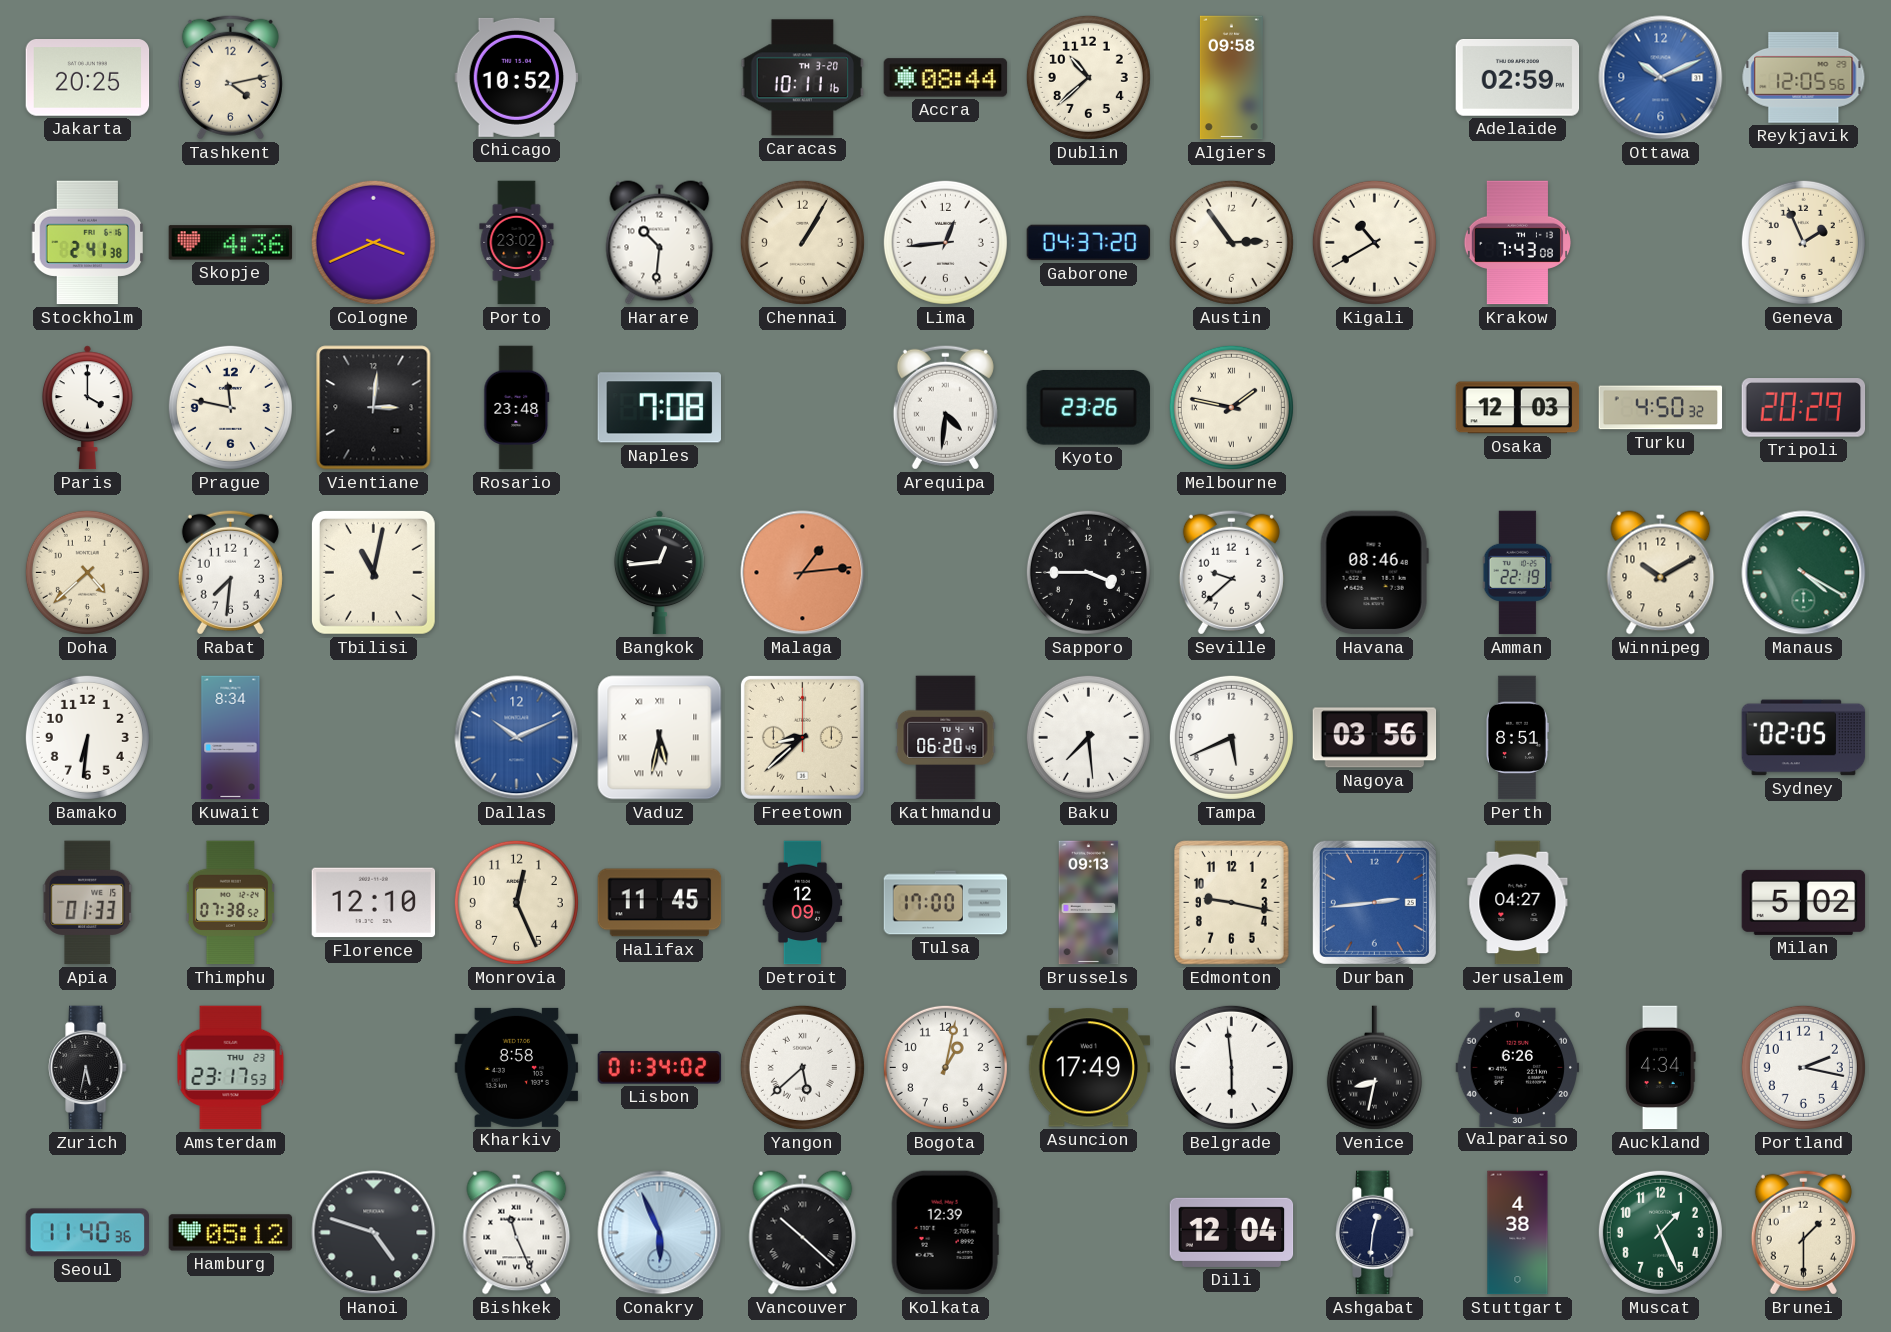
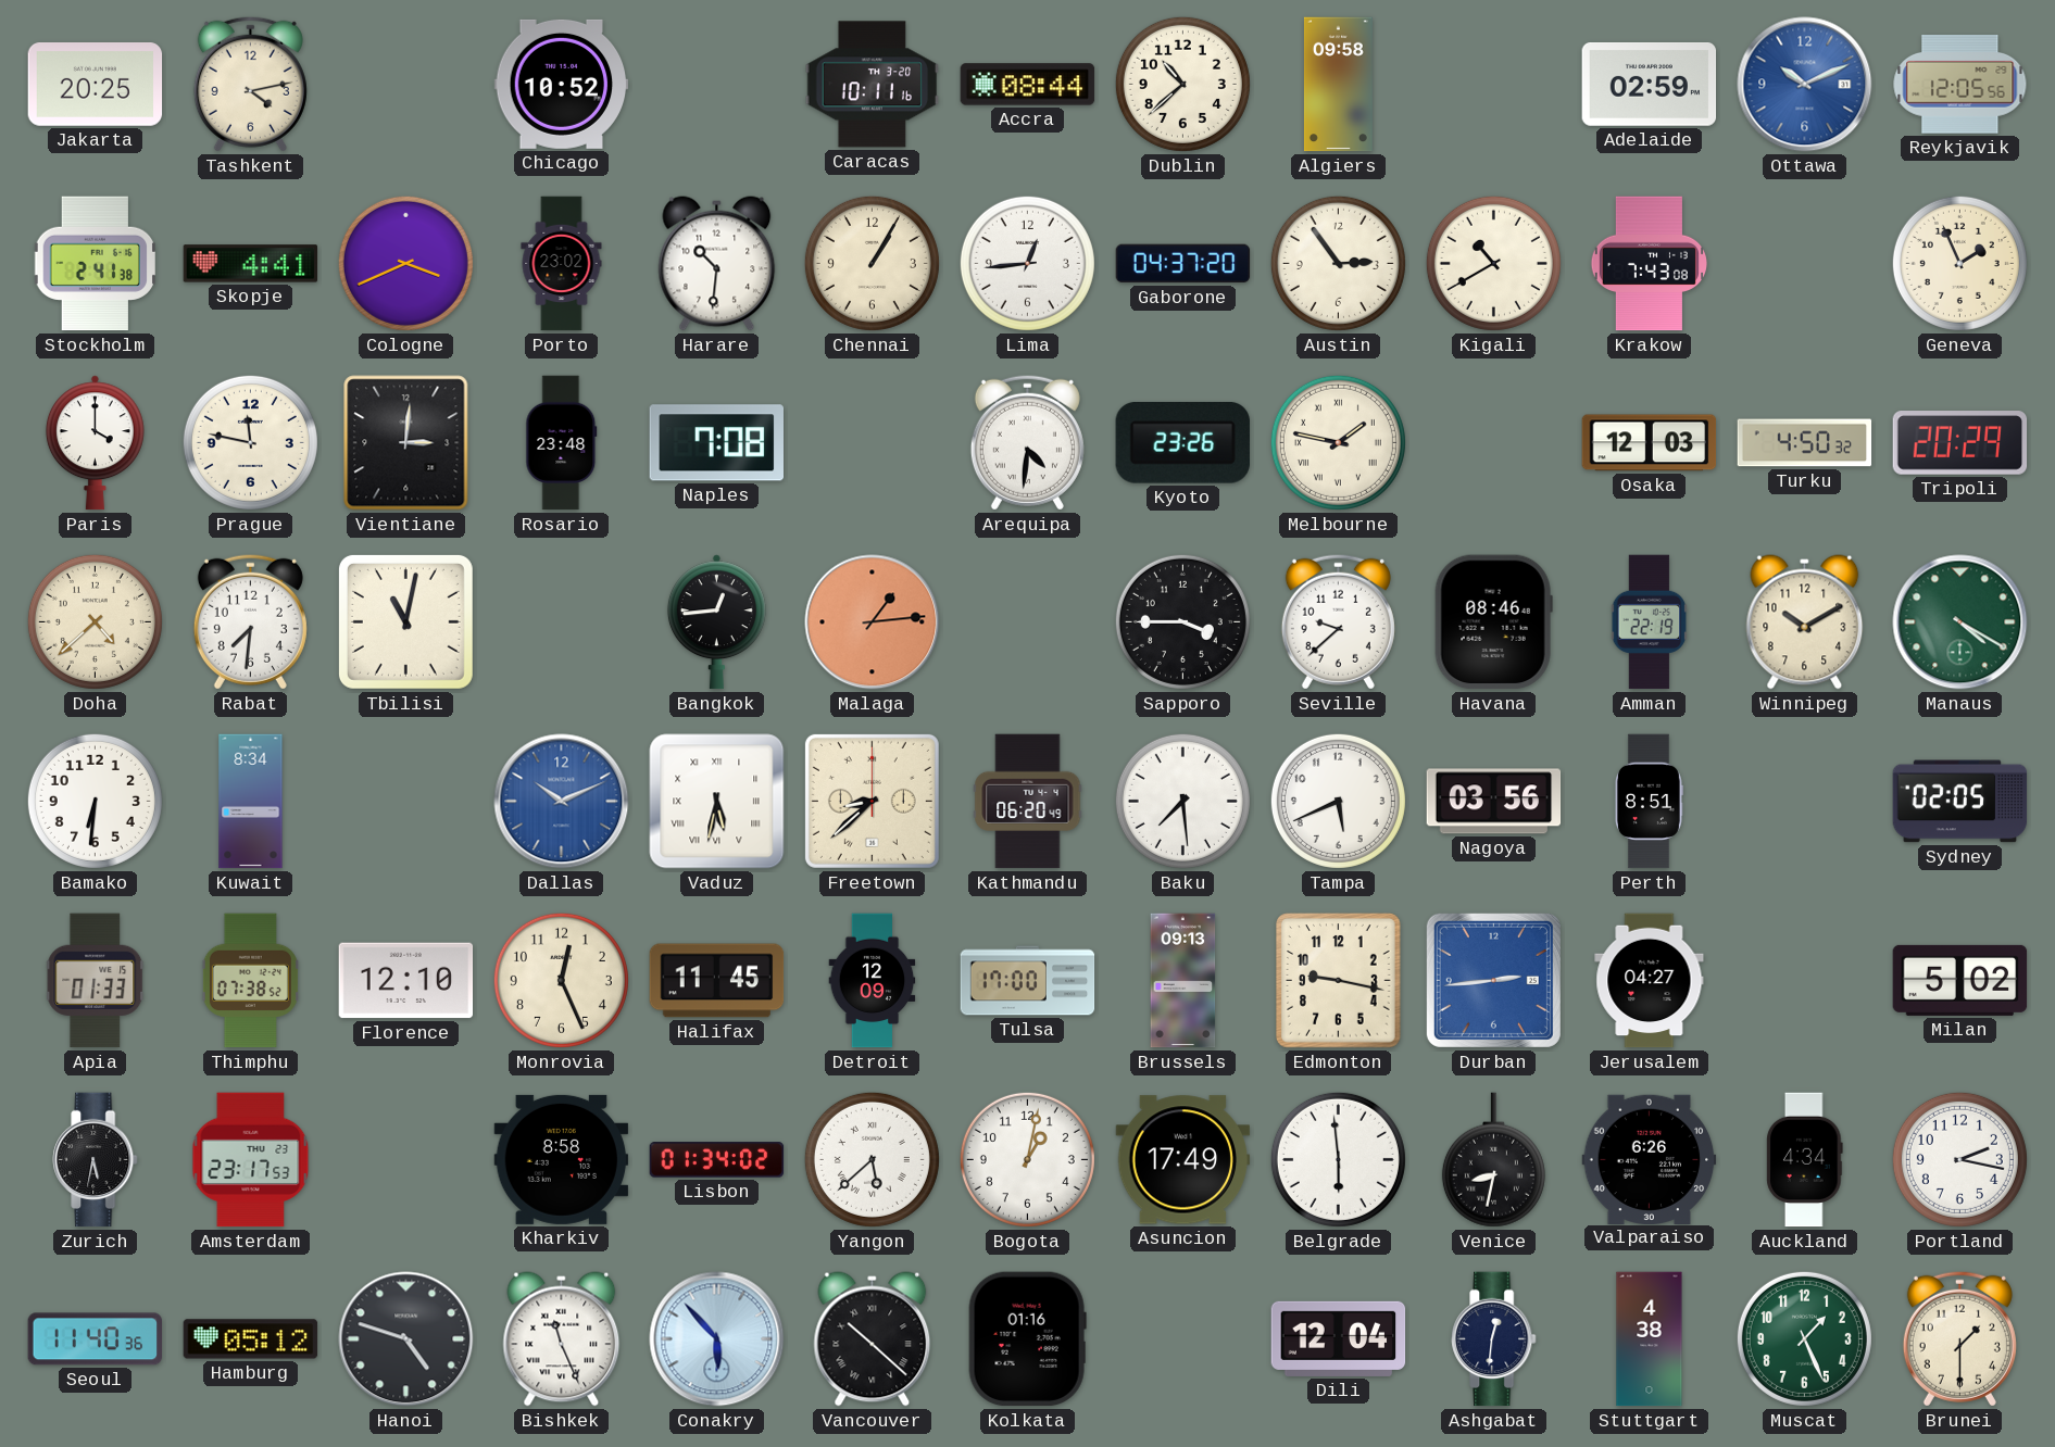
Skopje: 4:36 -> 4:41
Conakry: 5:56 -> 5:53
Kolkata: 12:39 -> 01:16
